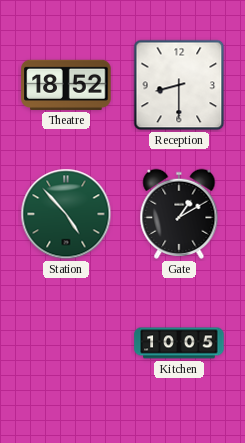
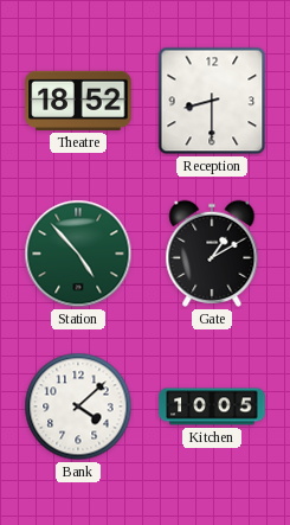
Bank: none -> 4:08
